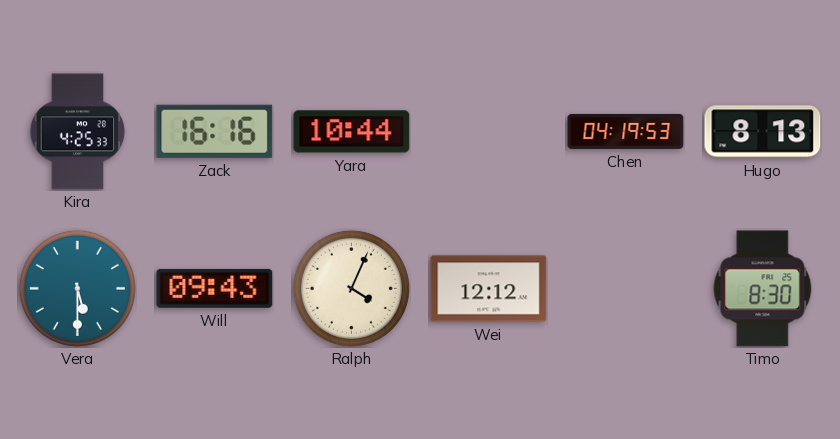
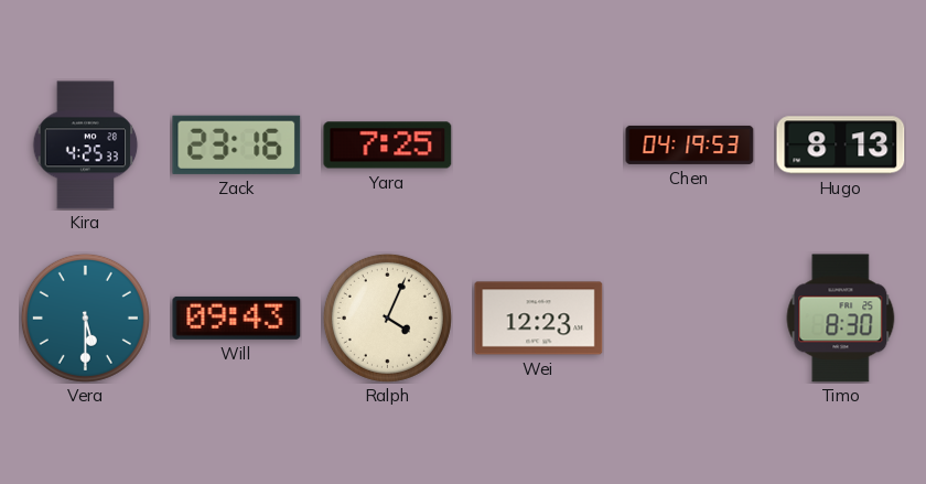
Zack: 16:16 -> 23:16
Yara: 10:44 -> 7:25
Wei: 12:12 -> 12:23
